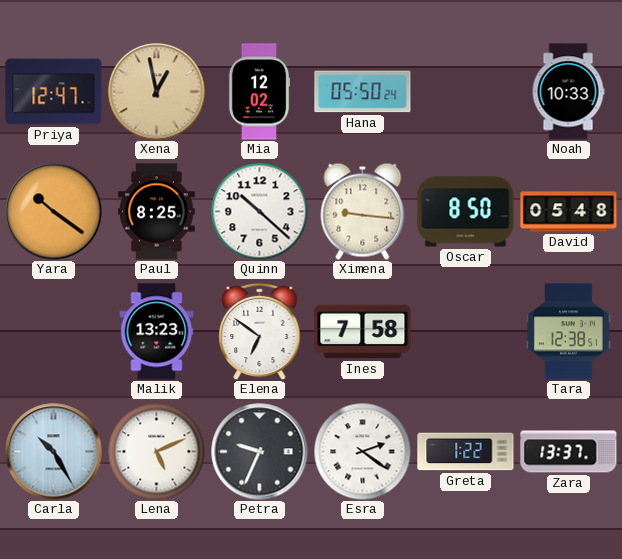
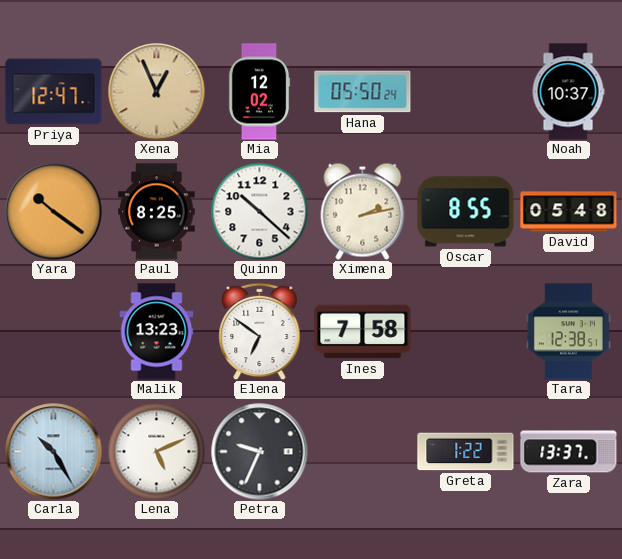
Xena: 12:58 -> 12:56
Noah: 10:33 -> 10:37
Ximena: 9:16 -> 2:13
Oscar: 8:50 -> 8:55
Esra: 2:21 -> none
